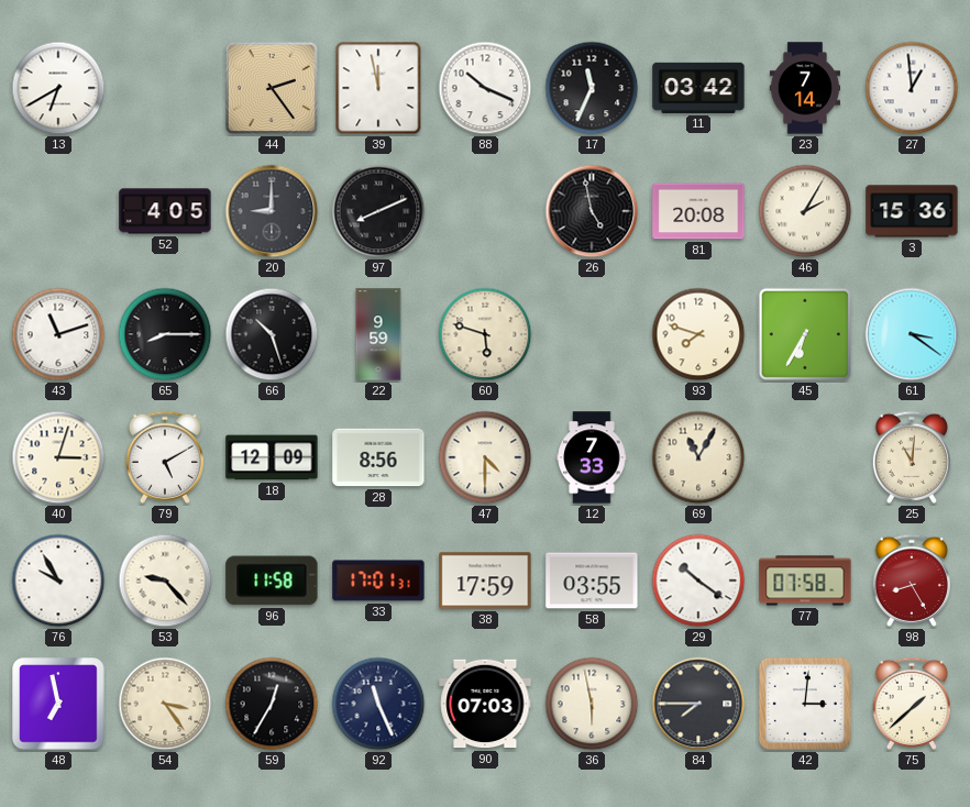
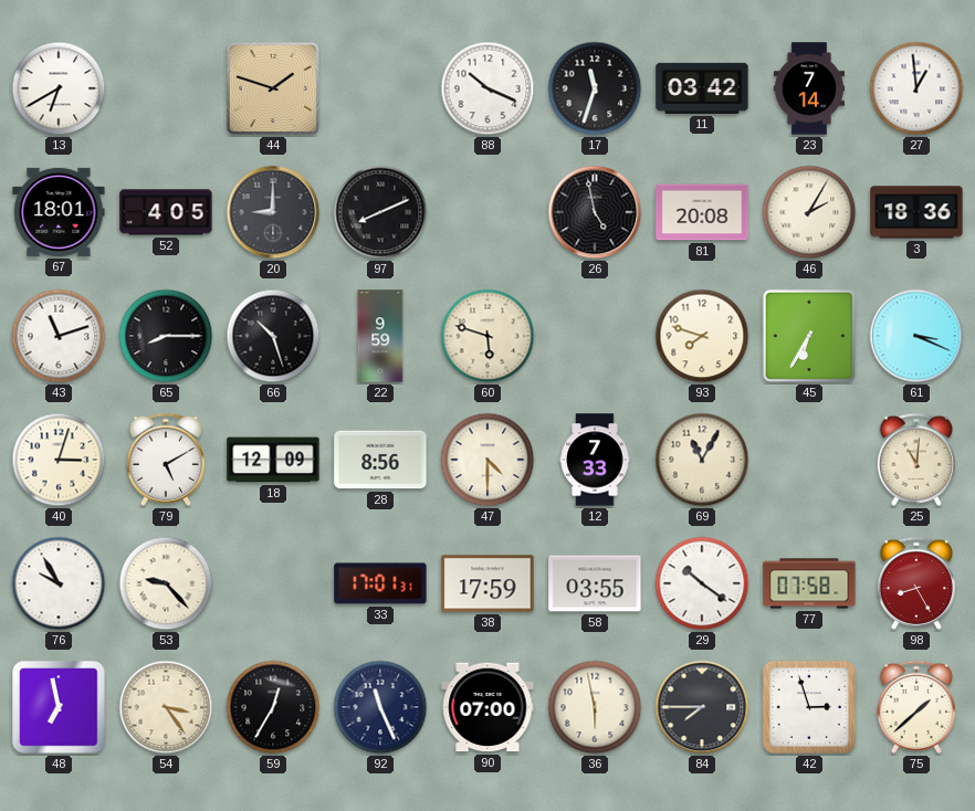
44: 2:24 -> 1:48
39: 11:58 -> none
17: 11:34 -> 11:33
67: none -> 18:01
3: 15:36 -> 18:36
61: 3:21 -> 3:19
96: 11:58 -> none
90: 07:03 -> 07:00
42: 3:01 -> 2:57
